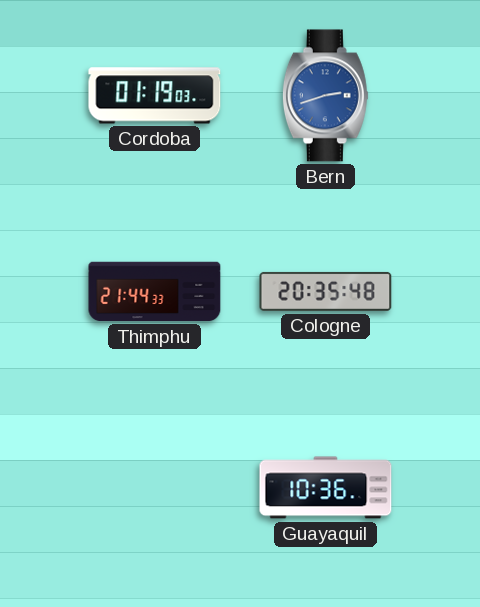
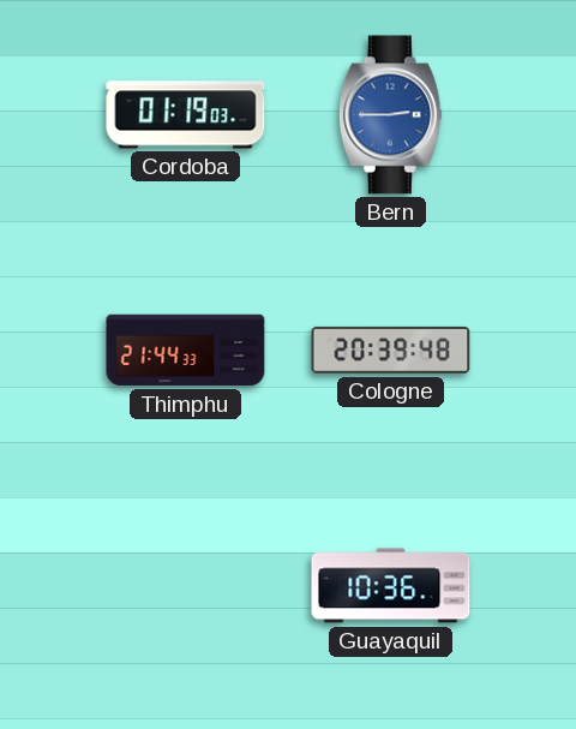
Bern: 2:42 -> 2:45
Cologne: 20:35 -> 20:39
